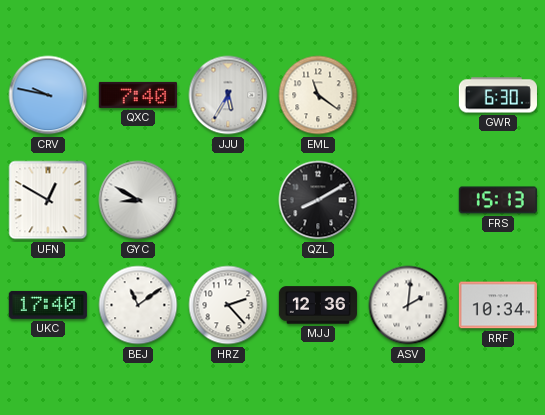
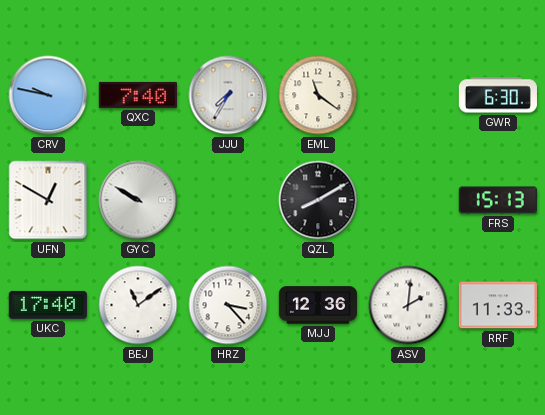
JJU: 5:35 -> 7:35
GYC: 8:50 -> 9:50
HRZ: 2:23 -> 3:23
RRF: 10:34 -> 11:33
